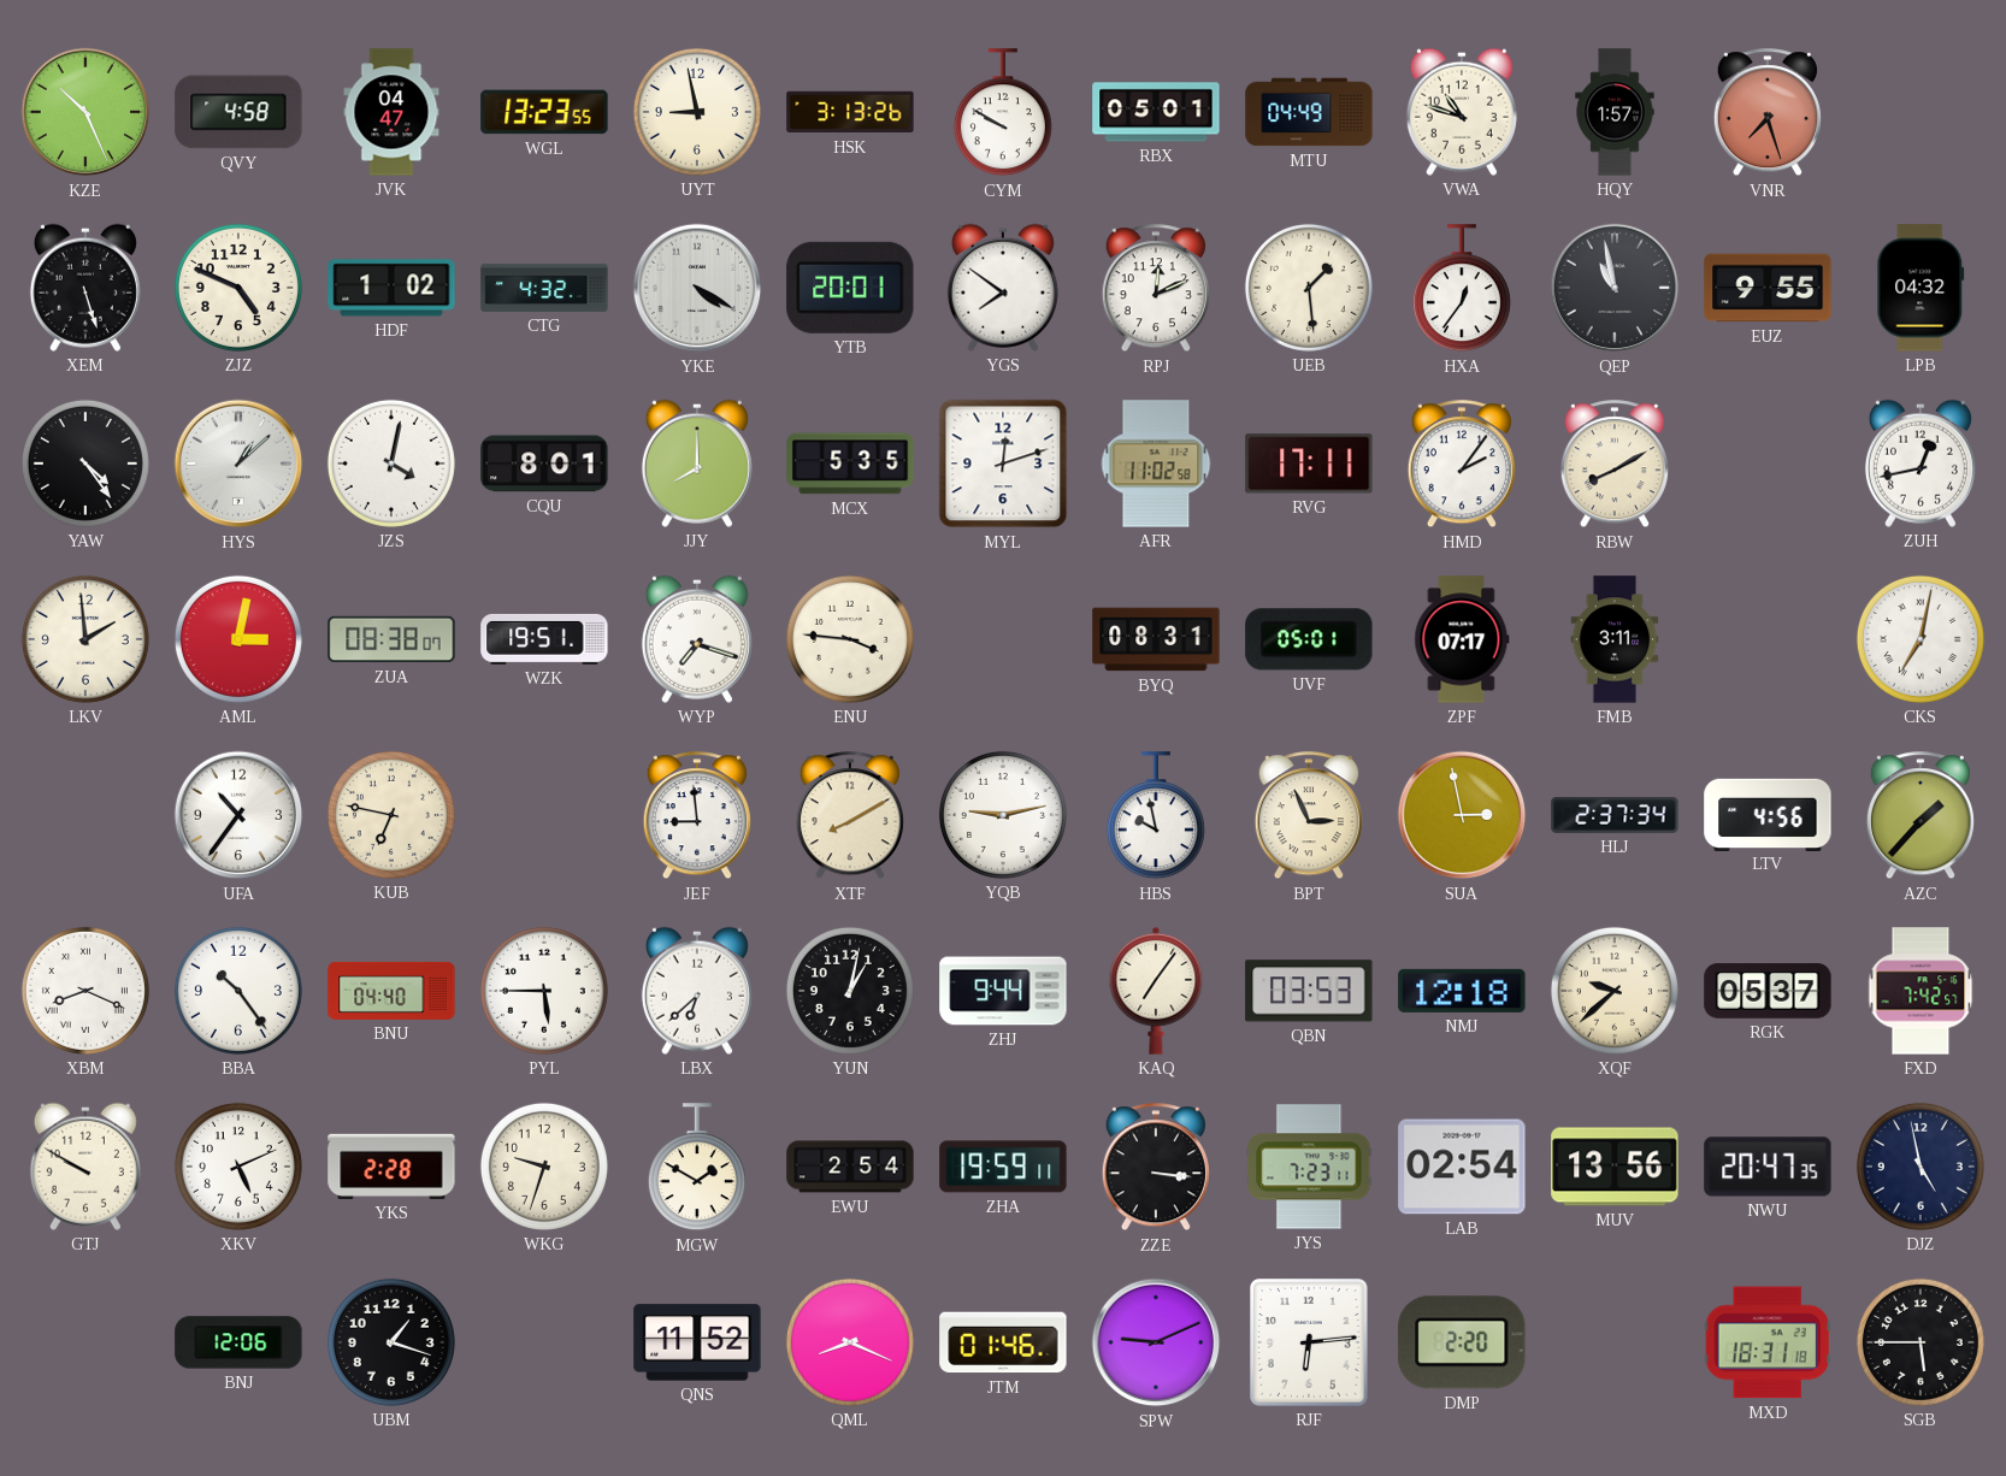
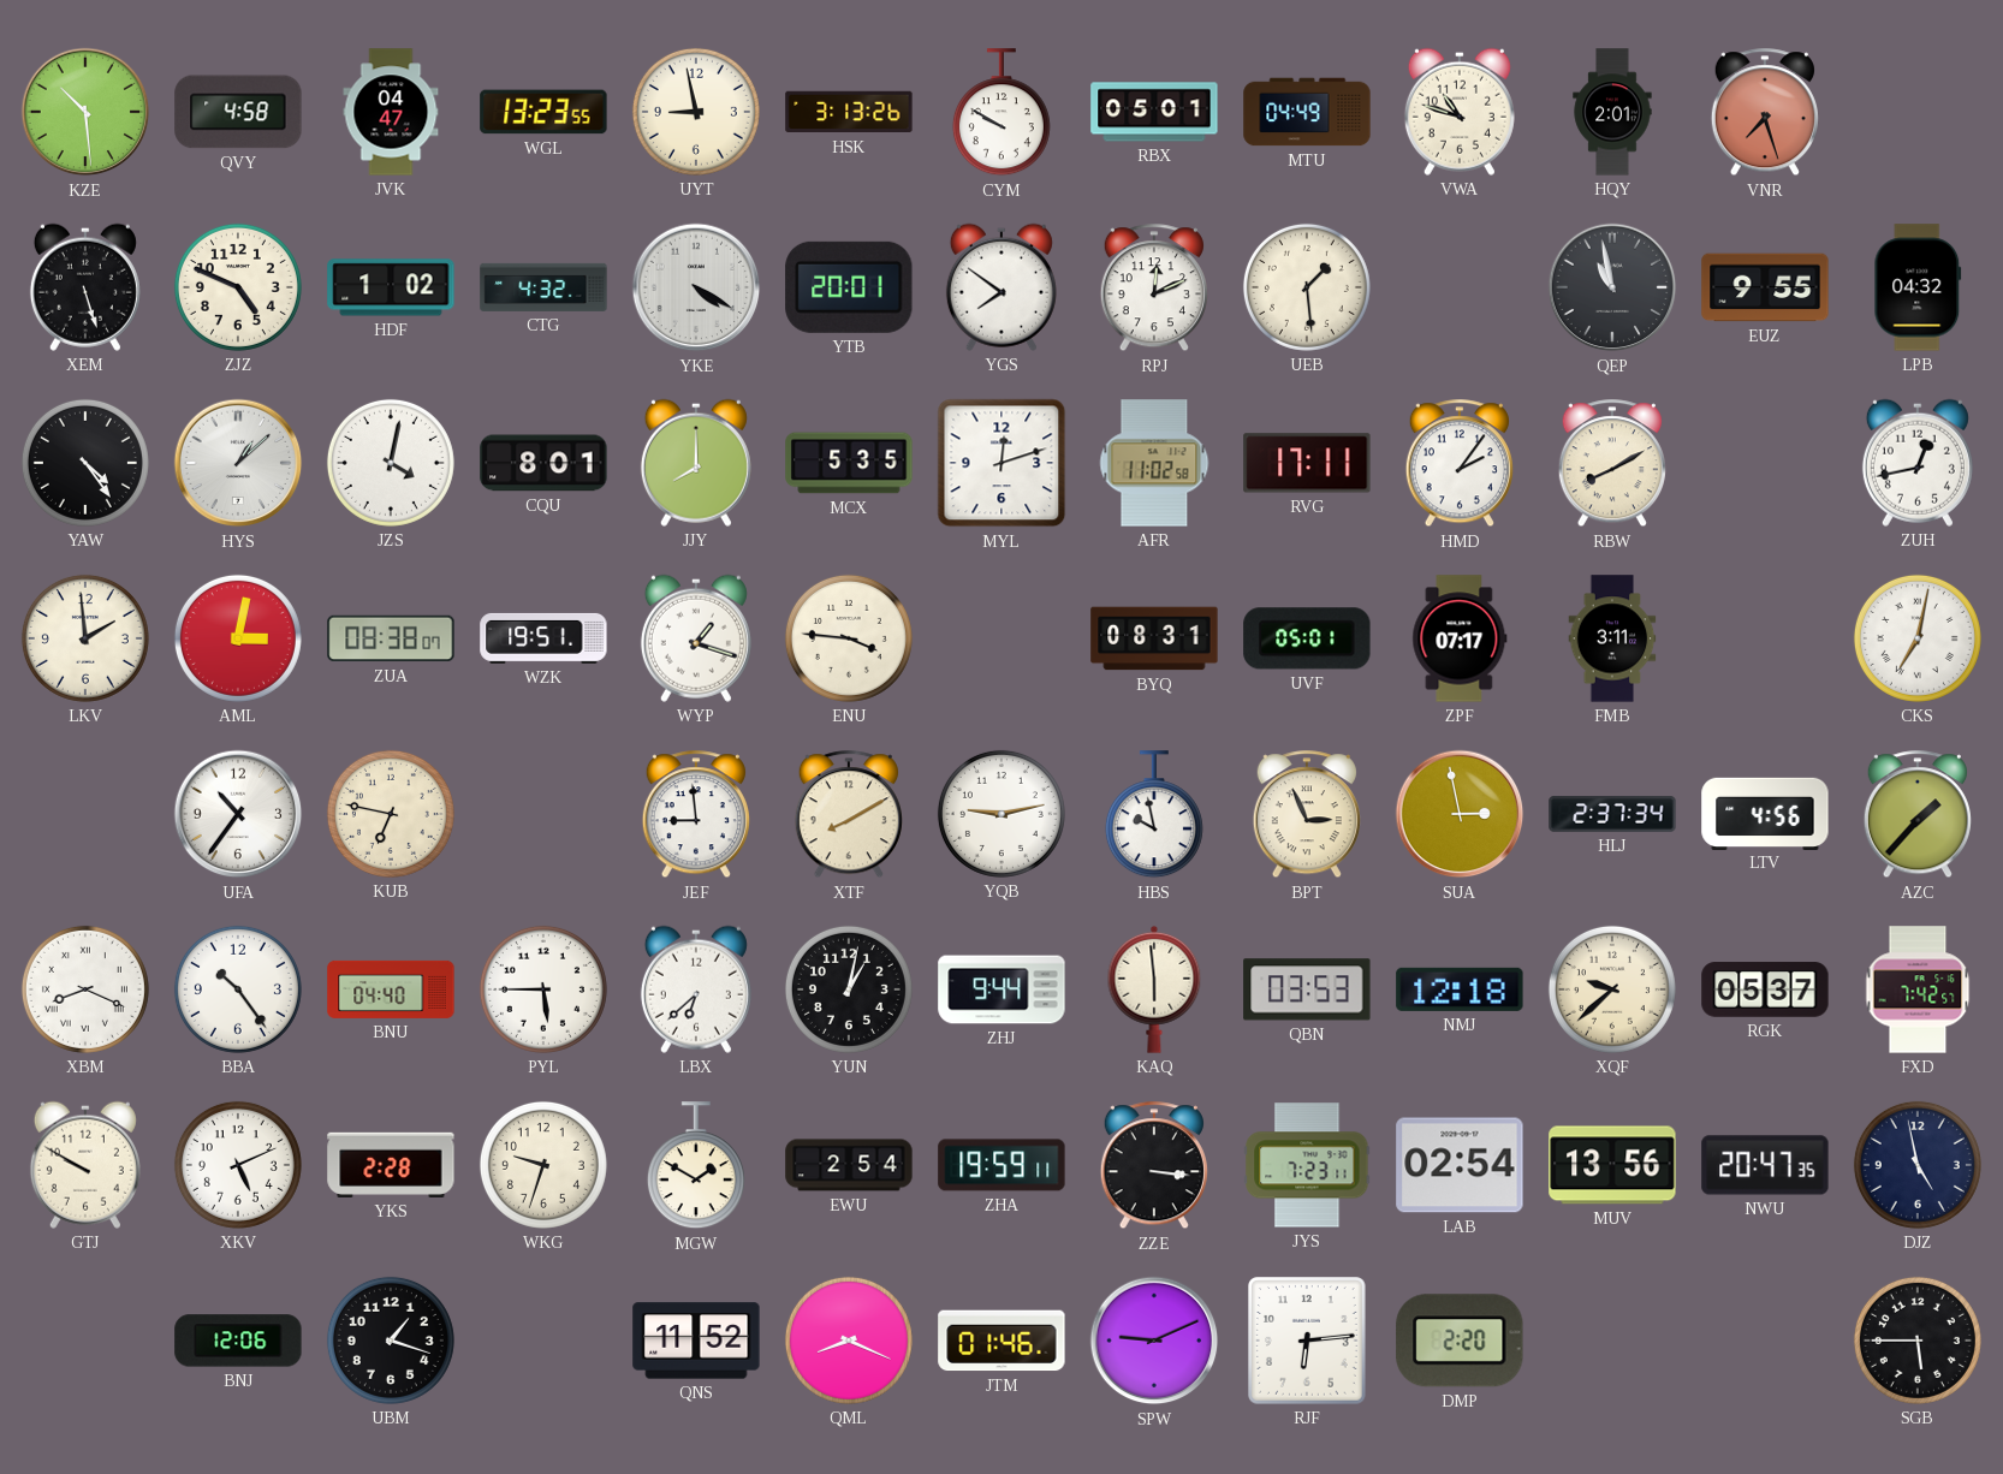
KZE: 10:26 -> 10:29
HQY: 1:57 -> 2:01
HXA: 12:36 -> none
WYP: 7:18 -> 1:18
KAQ: 7:06 -> 5:59
MXD: 18:31 -> none
